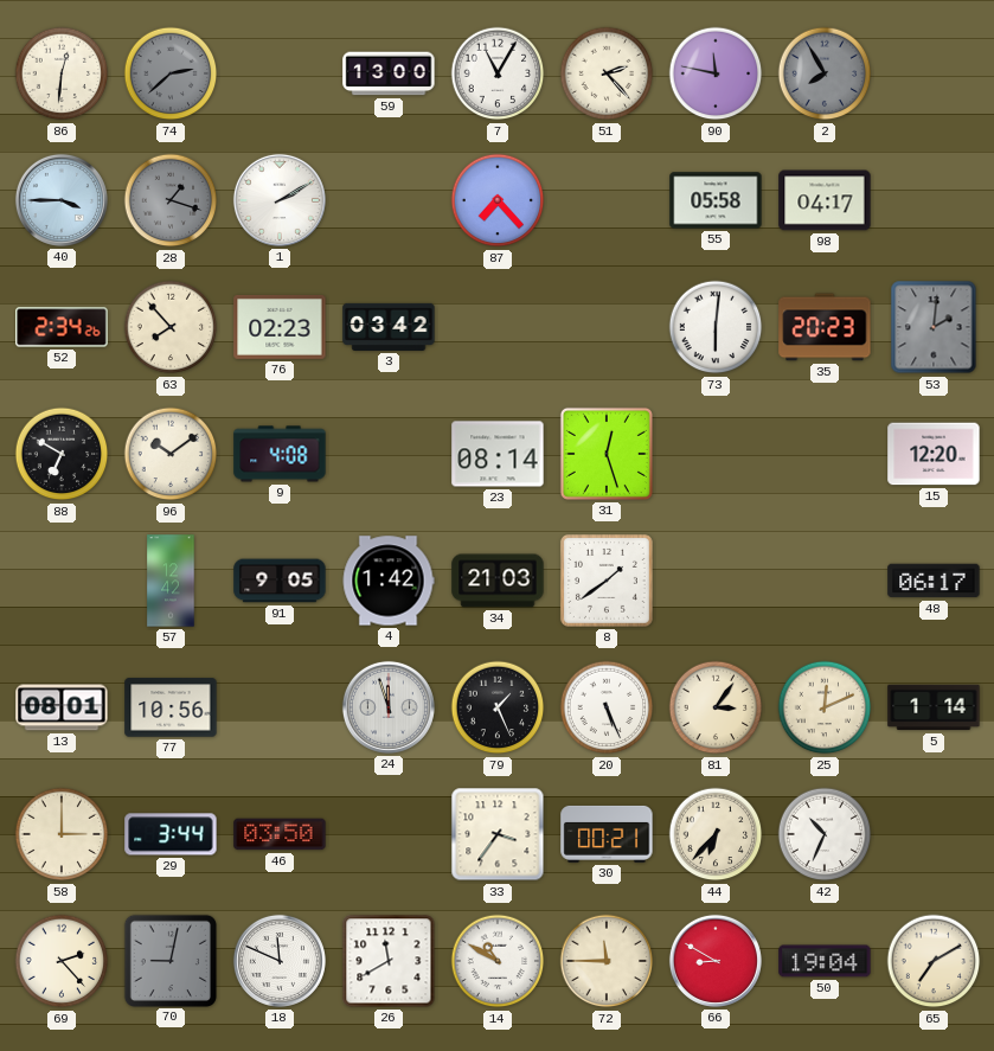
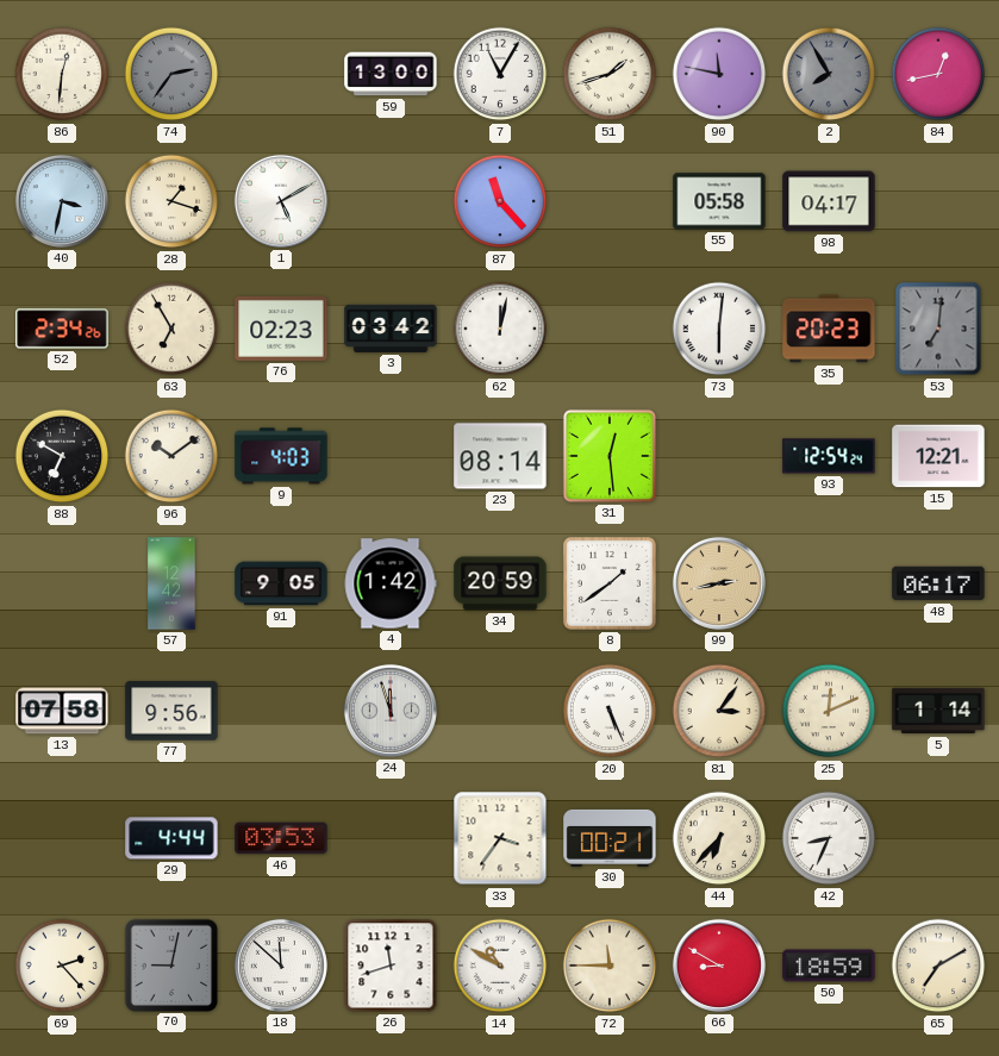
74: 2:38 -> 2:36
51: 2:23 -> 1:42
84: none -> 12:43
40: 3:45 -> 3:32
28 dial: grey -> cream
1: 2:10 -> 5:10
87: 7:23 -> 11:23
63: 7:53 -> 6:55
62: none -> 12:02
53: 2:01 -> 7:01
9: 4:08 -> 4:03
31: 12:27 -> 12:29
93: none -> 12:54
15: 12:20 -> 12:21
34: 21:03 -> 20:59
99: none -> 2:43
13: 08:01 -> 07:58
77: 10:56 -> 9:56
79: 1:26 -> none
58: 3:00 -> none
29: 3:44 -> 4:44
46: 03:50 -> 03:53
42: 10:34 -> 8:34
18: 11:49 -> 11:52
26: 11:40 -> 11:42
50: 19:04 -> 18:59
